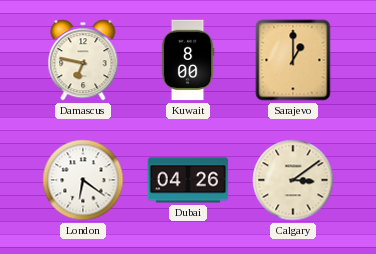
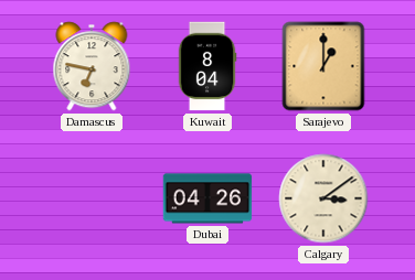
Kuwait: 8:00 -> 8:04
London: 6:21 -> none
